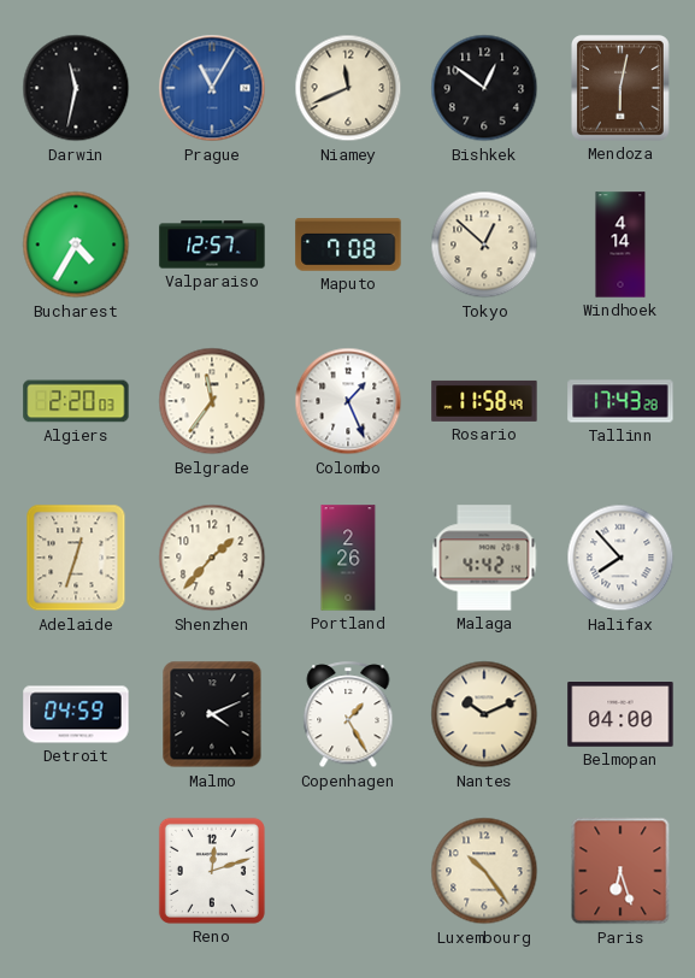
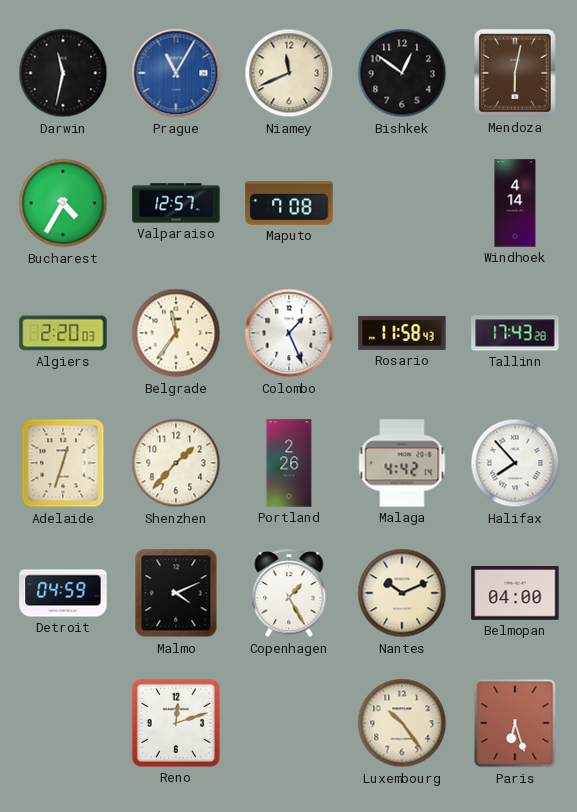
Tokyo: 12:52 -> none
Rosario: 11:58:49 -> 11:58:43
